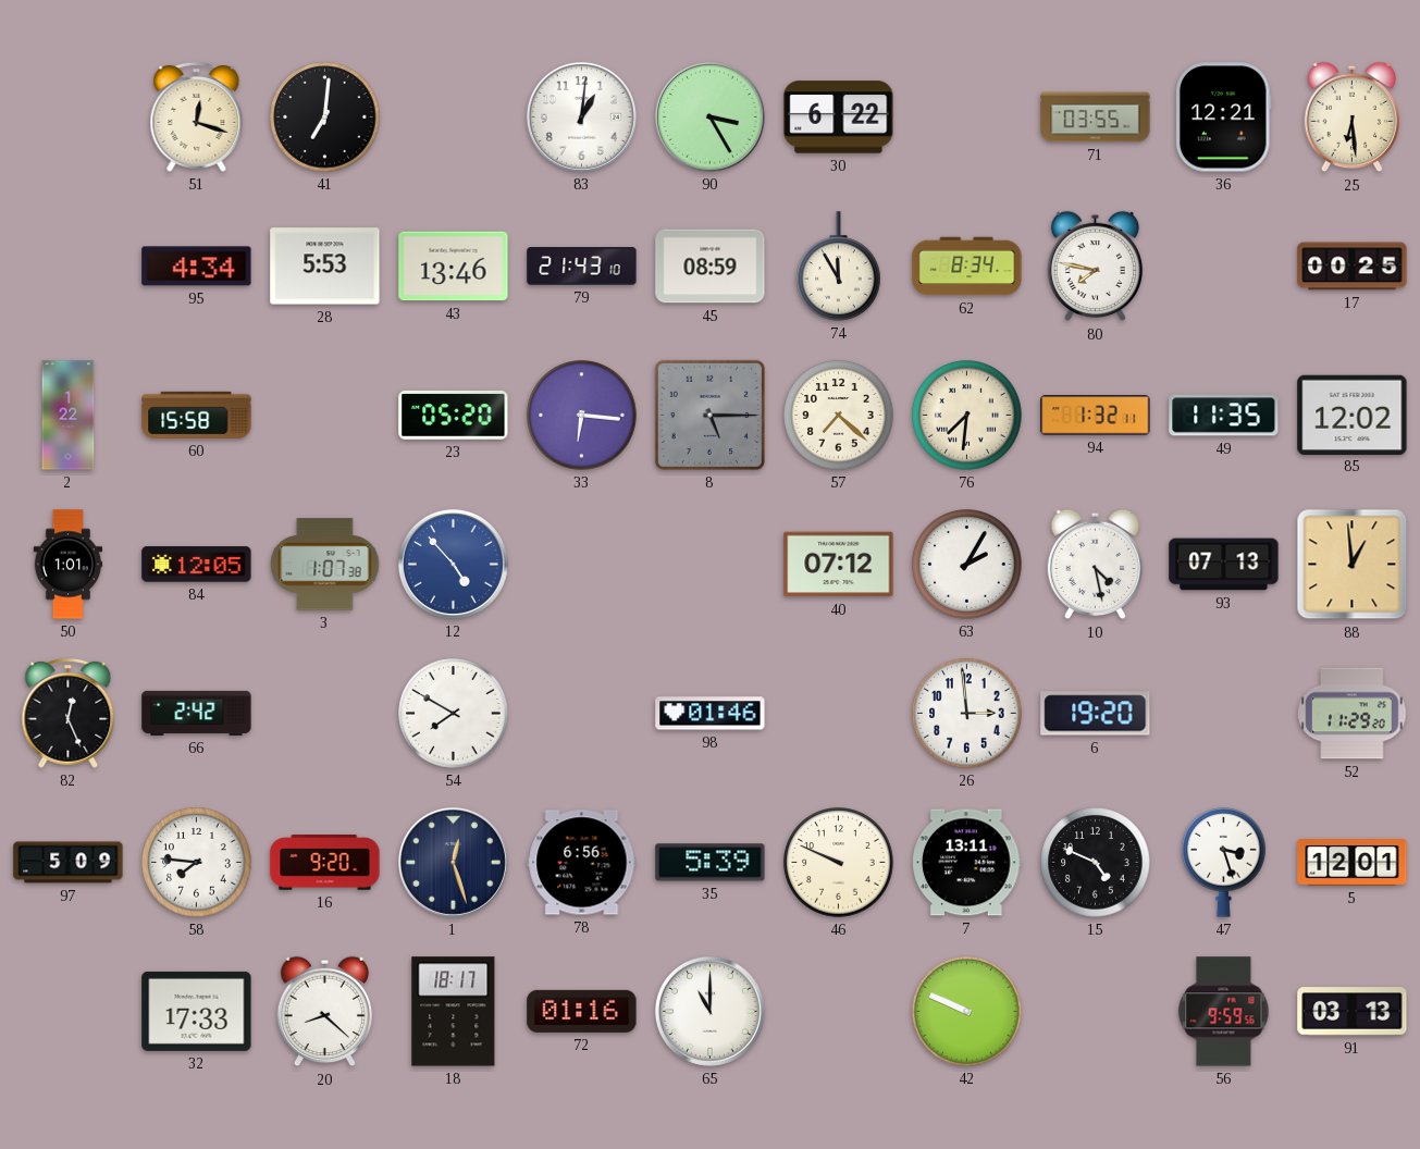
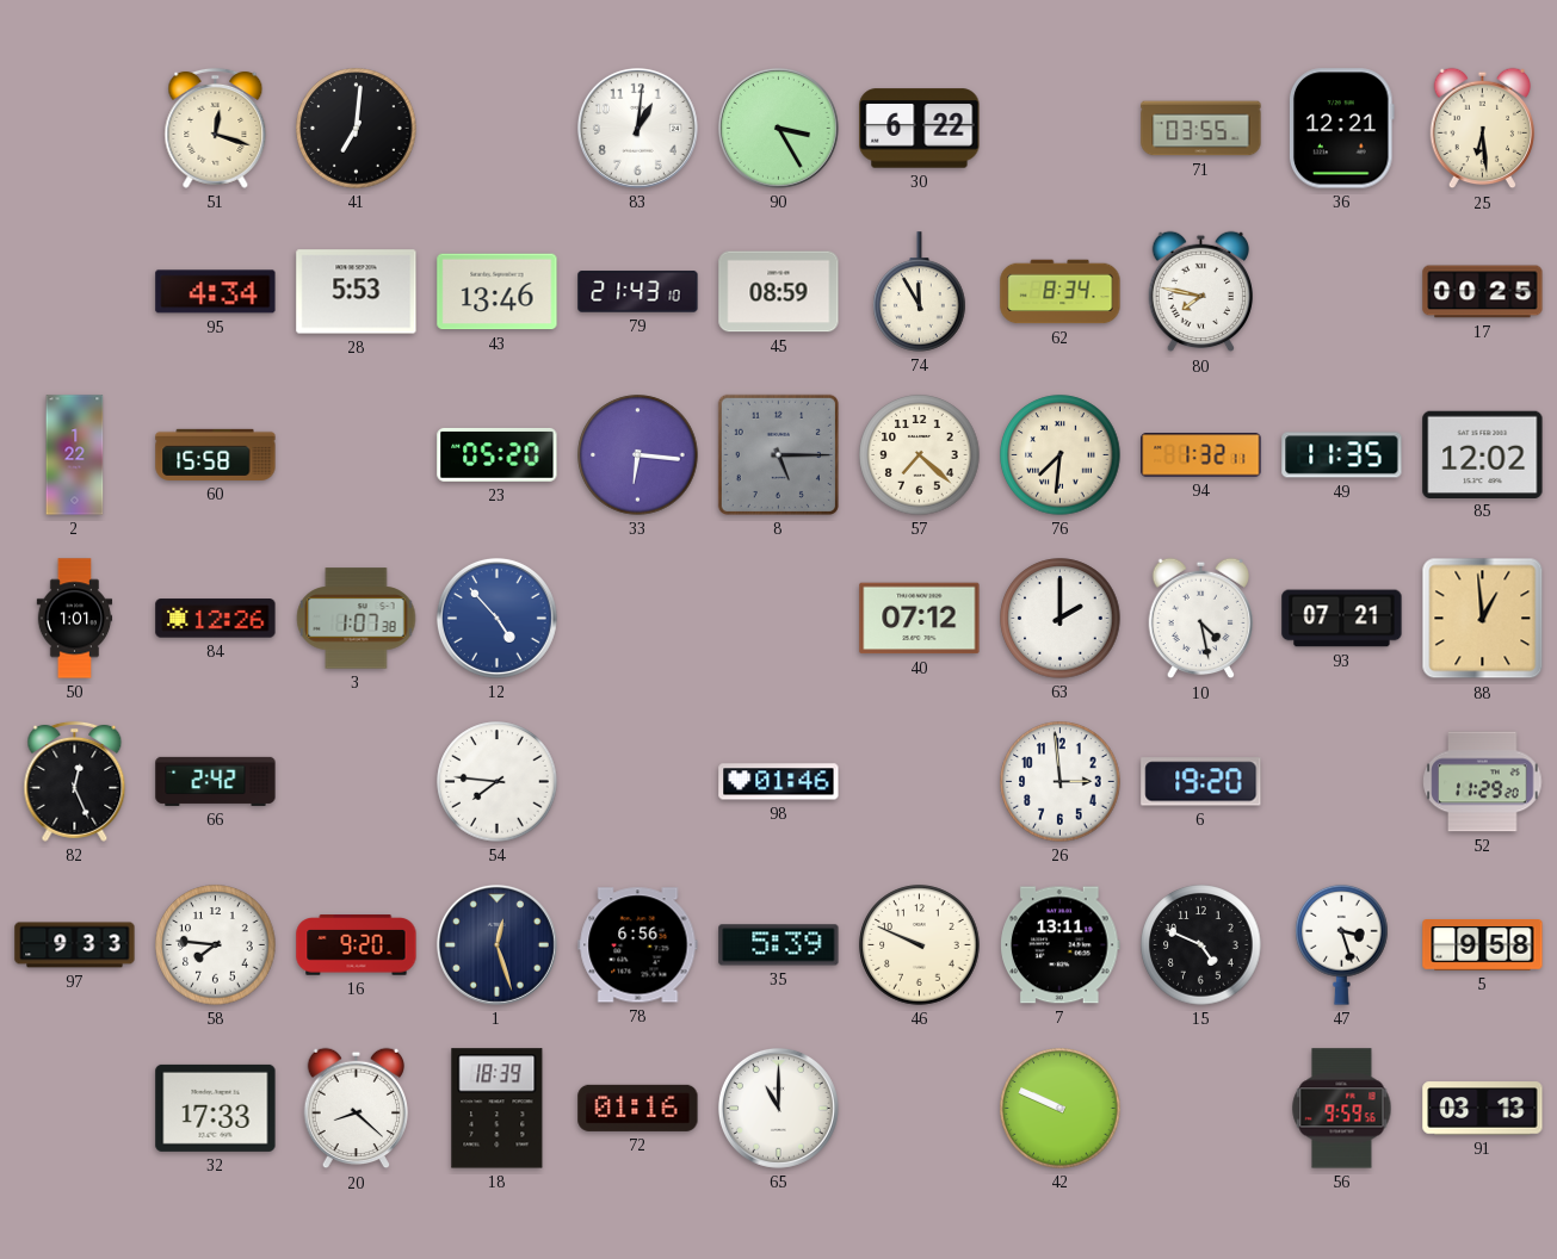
84: 12:05 -> 12:26
63: 2:05 -> 2:00
93: 07:13 -> 07:21
54: 7:50 -> 7:46
97: 5:09 -> 9:33
5: 12:01 -> 9:58
18: 18:17 -> 18:39
